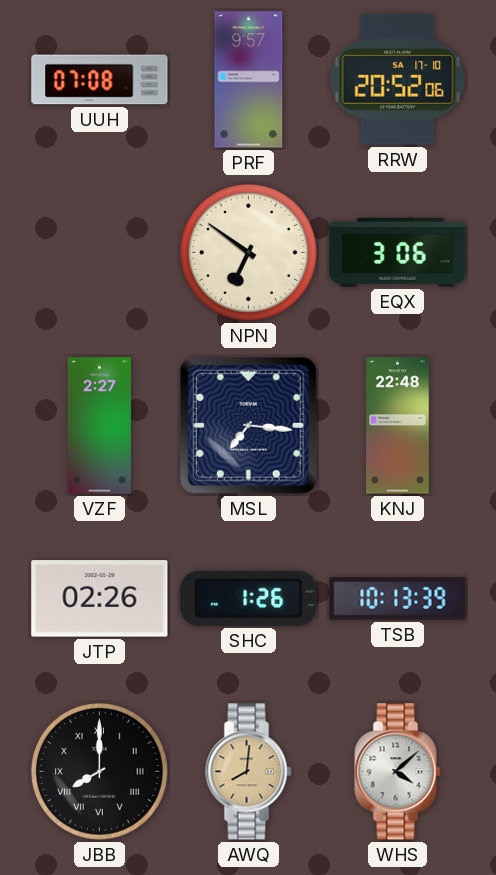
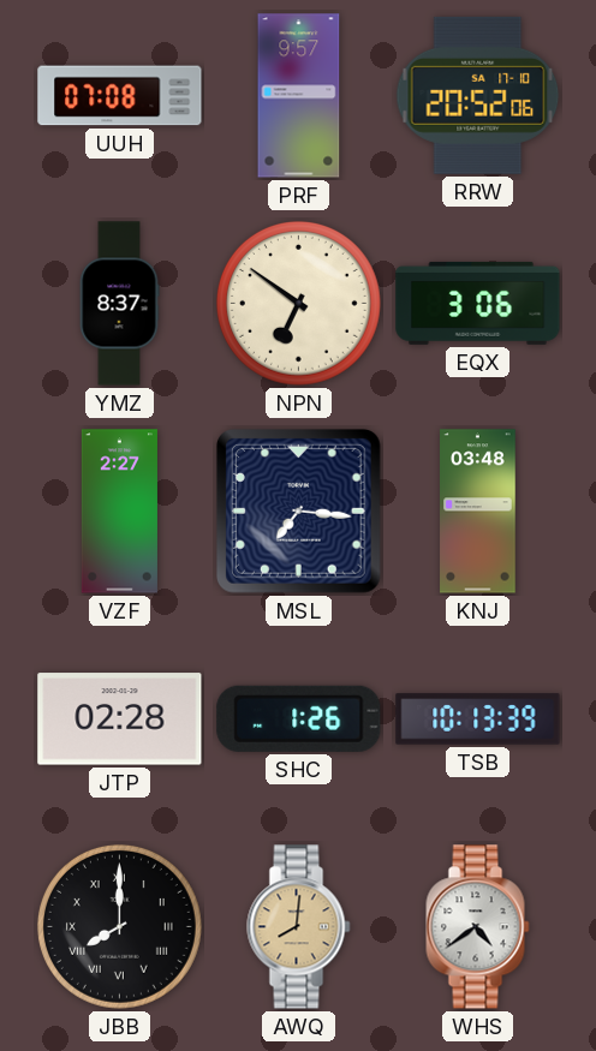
YMZ: none -> 8:37
KNJ: 22:48 -> 03:48
JTP: 02:26 -> 02:28
WHS: 4:08 -> 4:39
